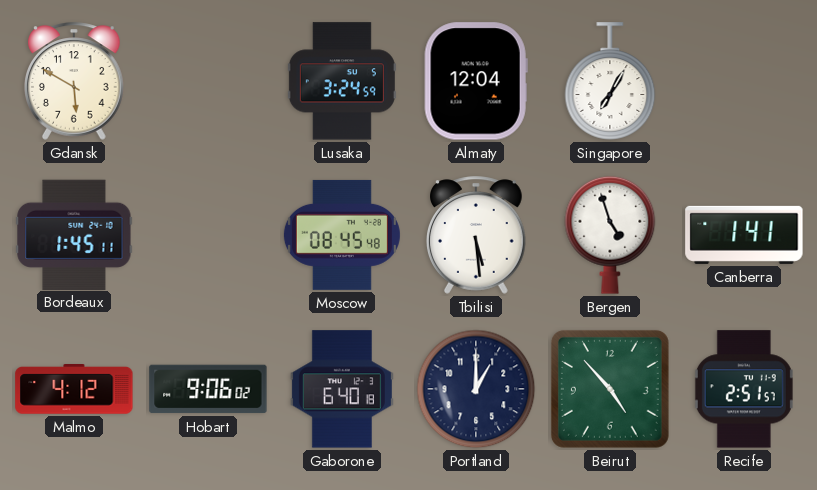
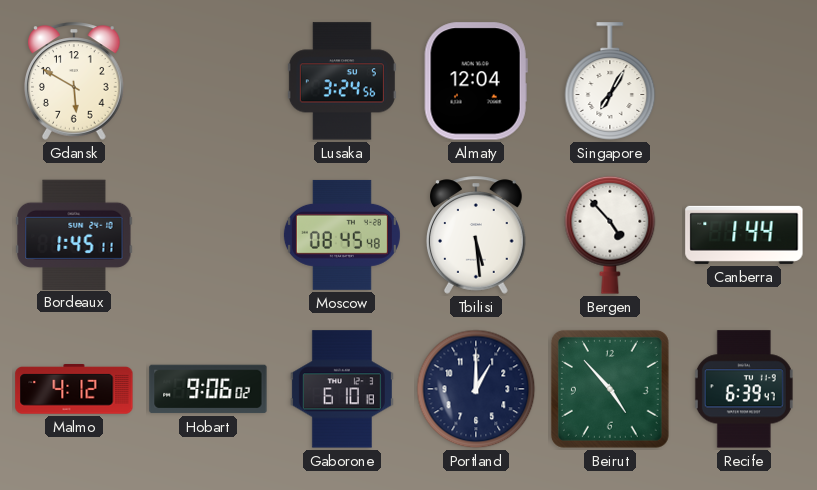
Lusaka: 3:24:59 -> 3:24:56
Bergen: 4:57 -> 4:53
Canberra: 1:41 -> 1:44
Gaborone: 6:40 -> 6:10
Recife: 2:51 -> 6:39
